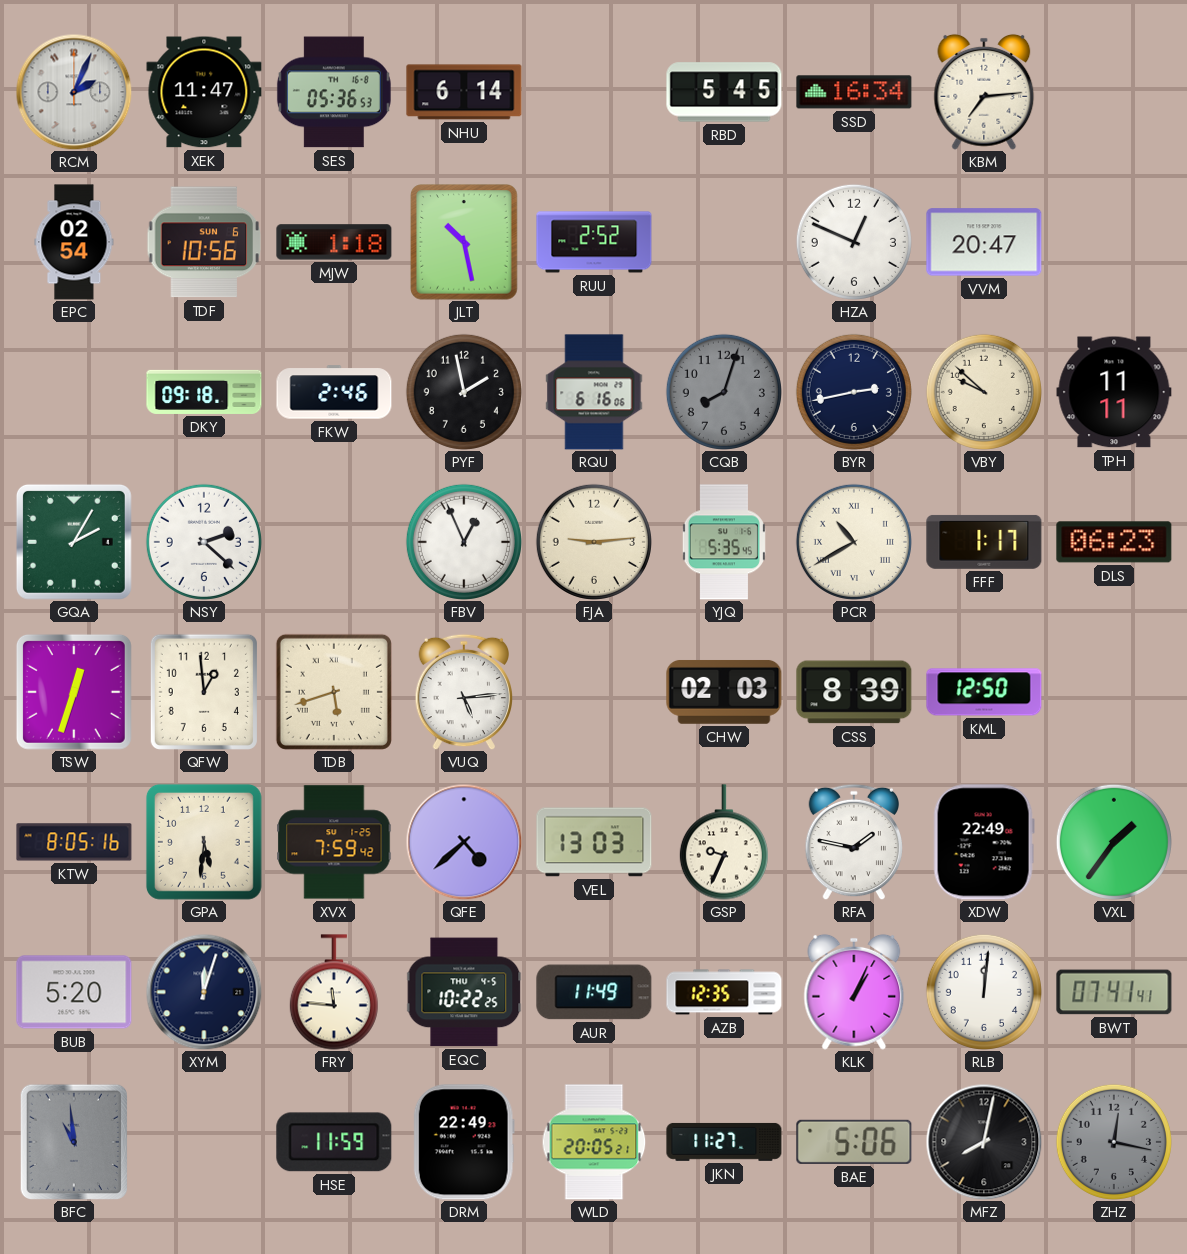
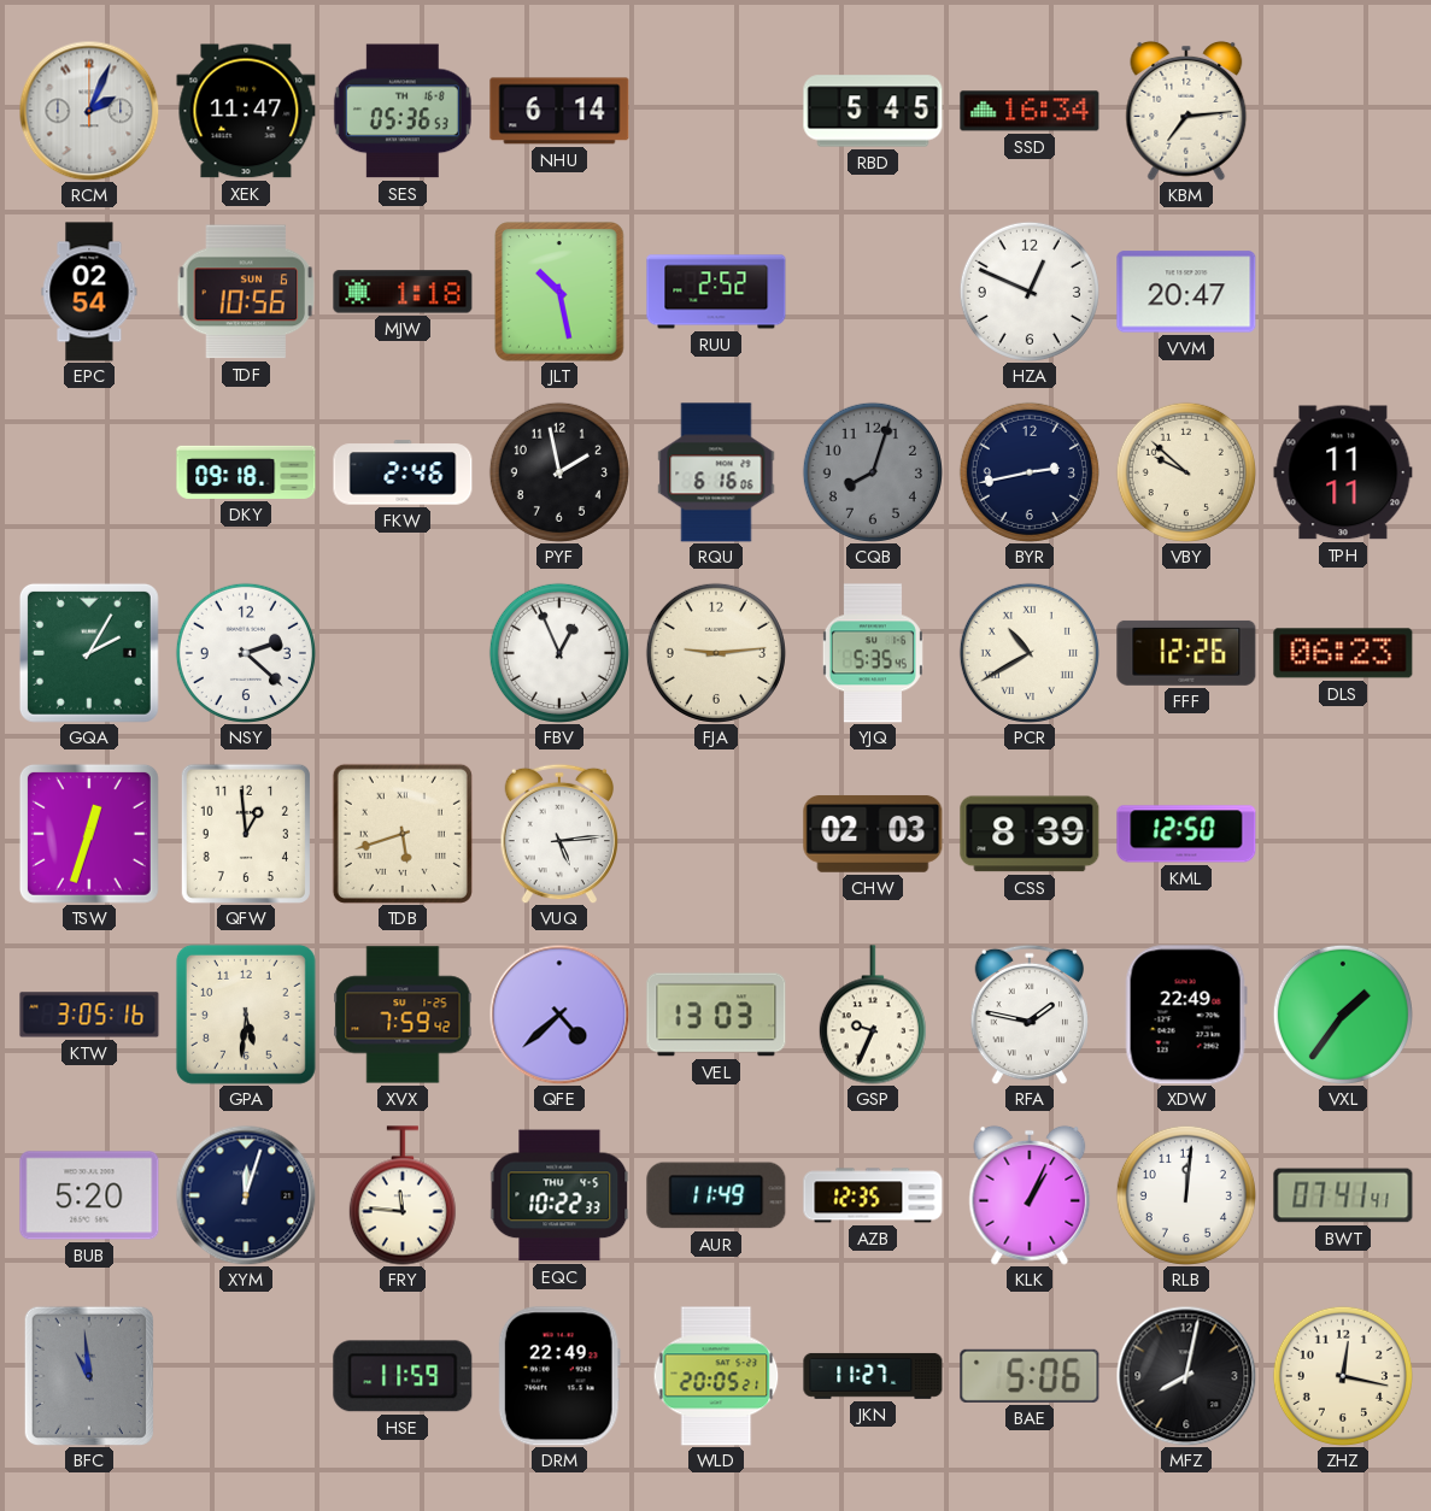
FFF: 1:17 -> 12:26
KTW: 8:05 -> 3:05
EQC: 10:22:25 -> 10:22:33
ZHZ dial: grey -> cream
